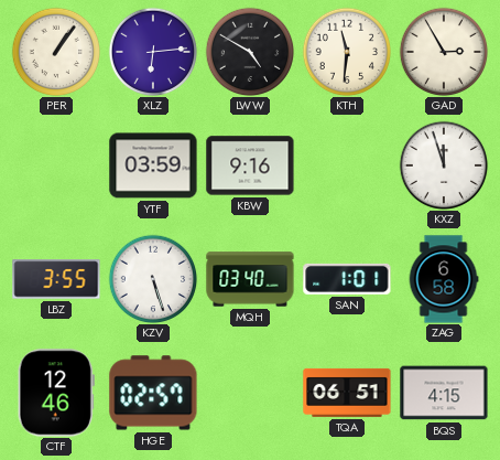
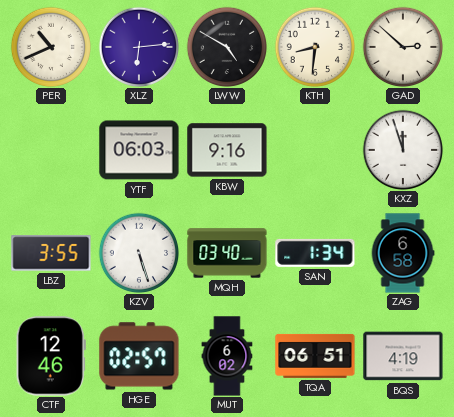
PER: 1:06 -> 10:41
KTH: 11:31 -> 8:31
GAD: 2:55 -> 2:52
YTF: 03:59 -> 06:03
SAN: 1:01 -> 1:34
MUT: none -> 6:02
BQS: 4:15 -> 4:19
